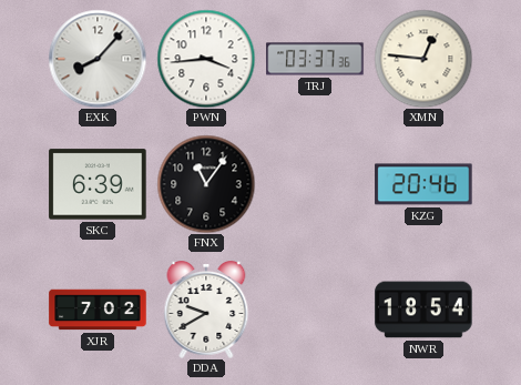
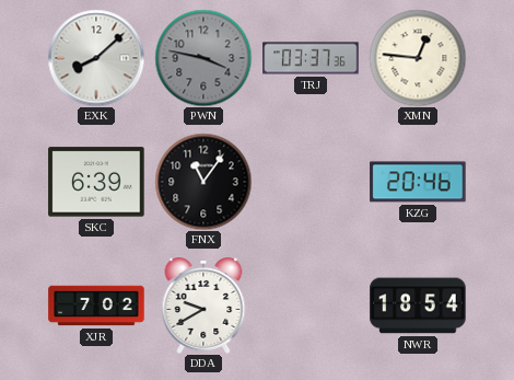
EXK: 8:07 -> 8:08
PWN: 3:44 -> 3:47
PWN dial: white -> grey
